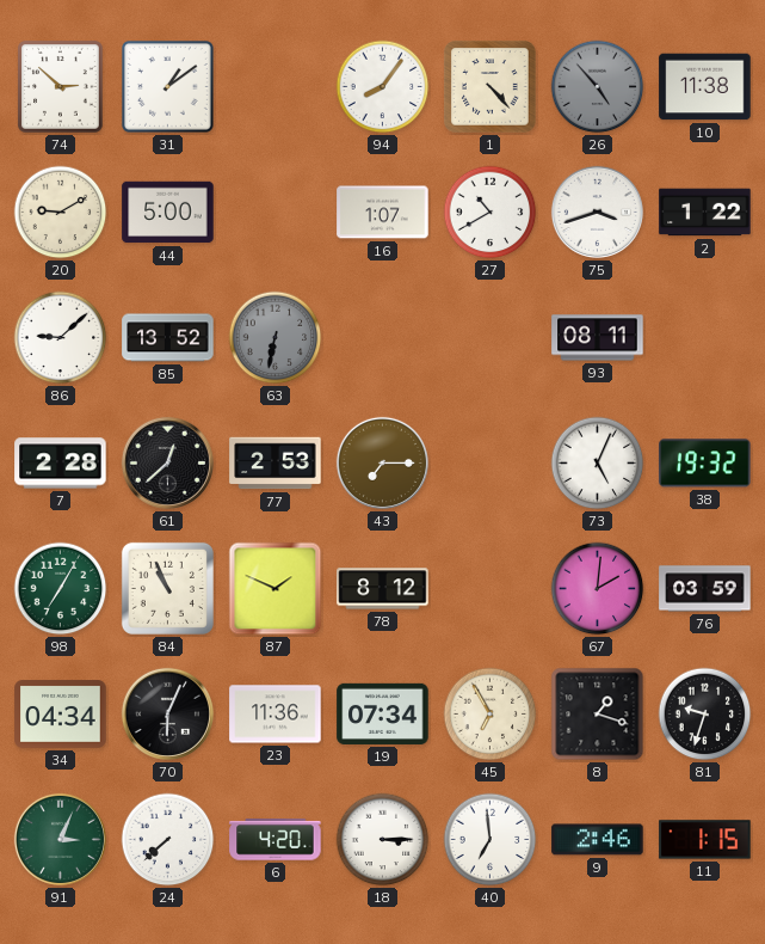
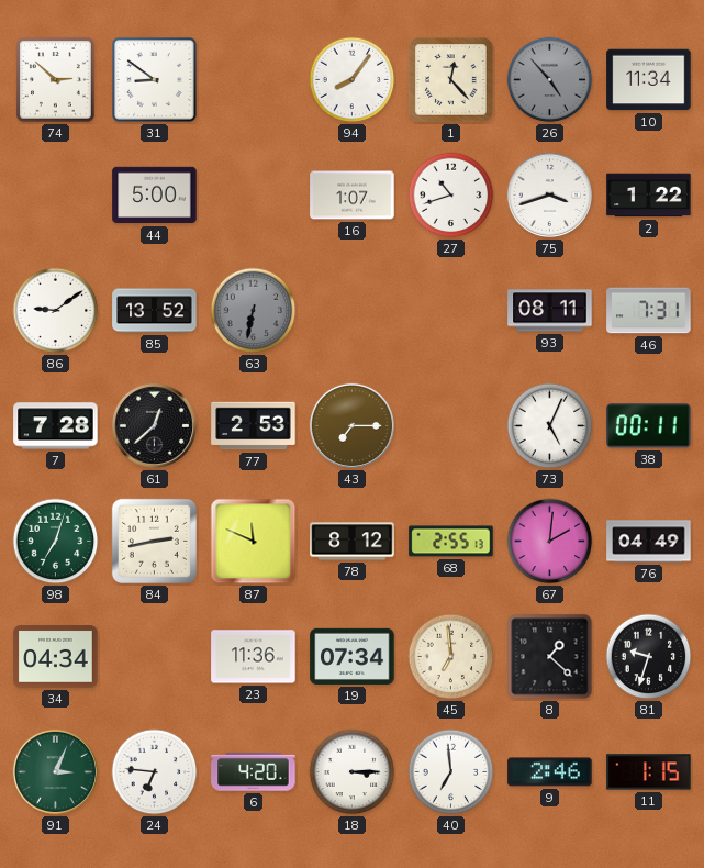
31: 1:09 -> 8:51
1: 4:23 -> 12:23
10: 11:38 -> 11:34
20: 9:10 -> none
27: 10:40 -> 10:42
86: 9:08 -> 9:09
46: none -> 7:31
7: 2:28 -> 7:28
38: 19:32 -> 00:11
98: 7:05 -> 7:03
84: 10:56 -> 2:43
87: 1:49 -> 11:49
68: none -> 2:55
76: 03:59 -> 04:49
70: 6:04 -> none
45: 6:55 -> 6:59
8: 1:18 -> 1:22
24: 7:38 -> 6:46
